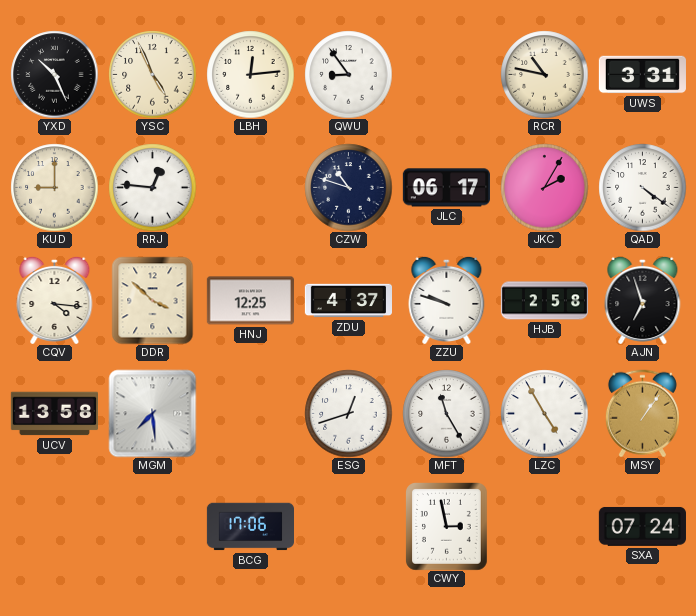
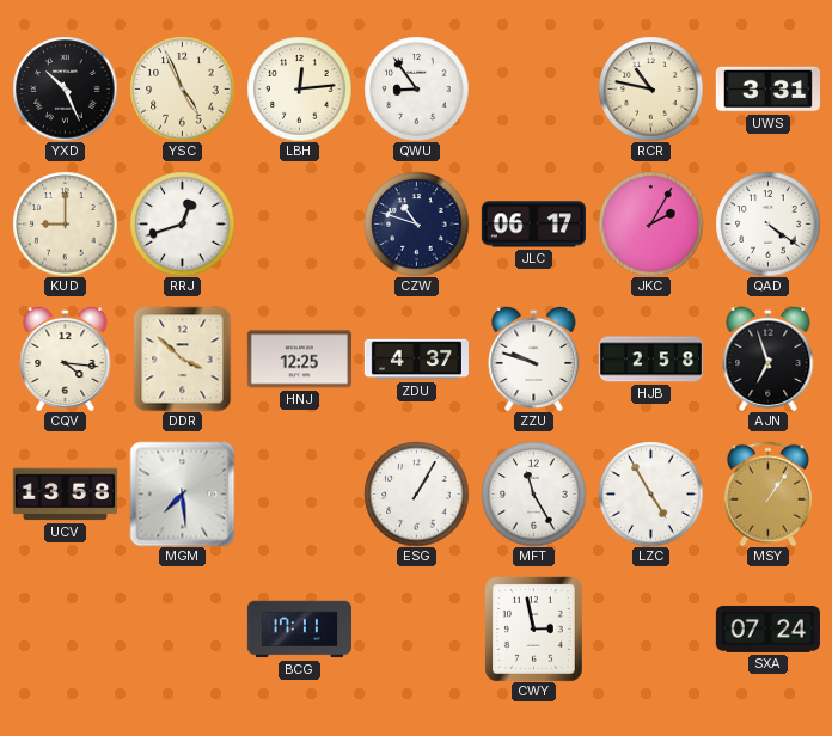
RRJ: 12:46 -> 12:42
ESG: 12:42 -> 1:05
BCG: 17:06 -> 17:11
